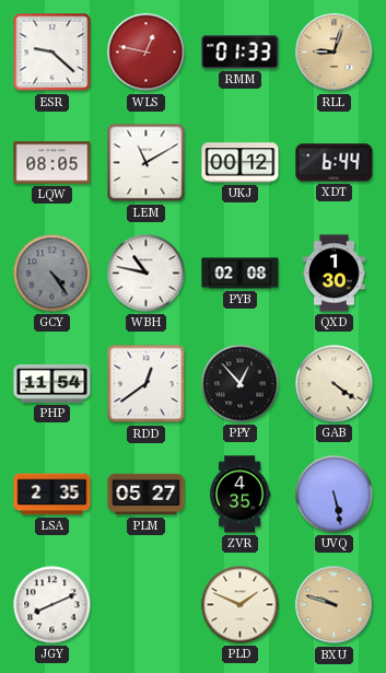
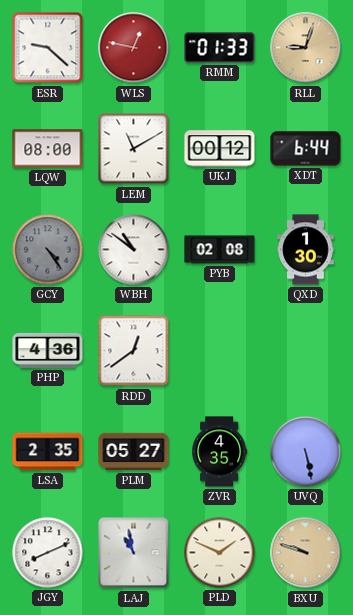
LQW: 08:05 -> 08:00
WBH: 10:47 -> 10:51
PHP: 11:54 -> 4:36
PPY: 12:53 -> none
GAB: 4:21 -> none
LAJ: none -> 10:58
